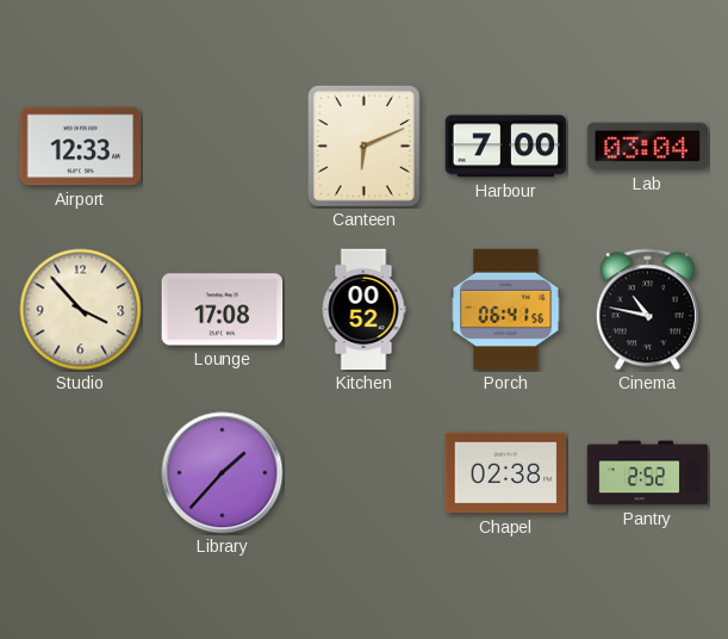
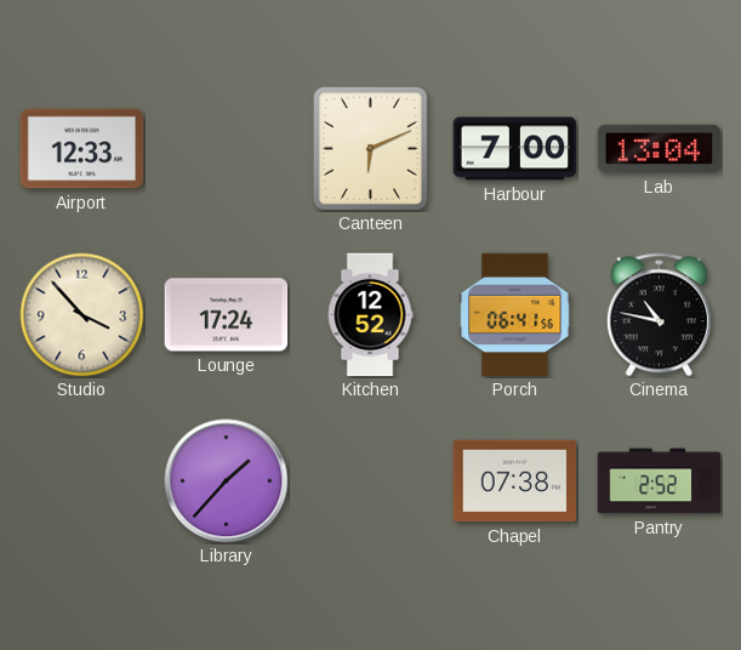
Lab: 03:04 -> 13:04
Lounge: 17:08 -> 17:24
Kitchen: 00:52 -> 12:52
Chapel: 02:38 -> 07:38
